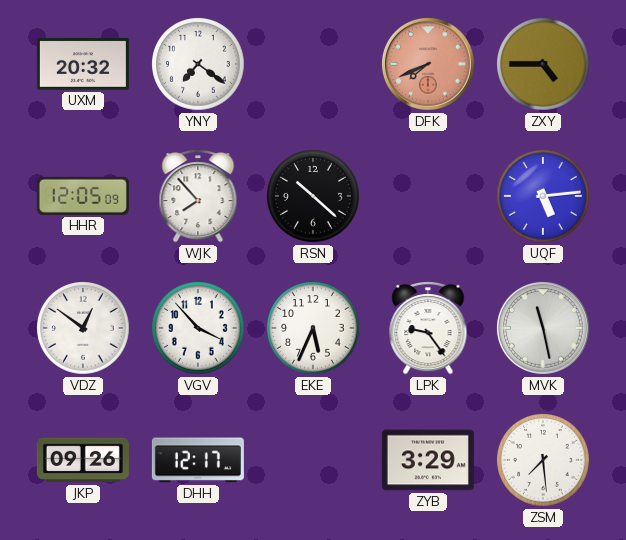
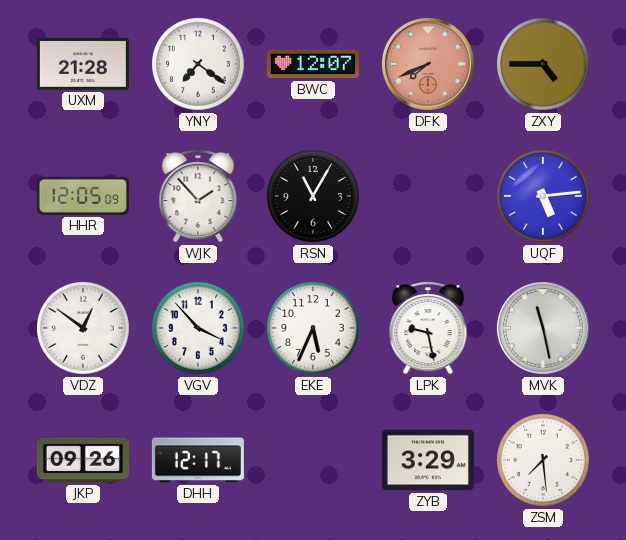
UXM: 20:32 -> 21:28
BWC: none -> 12:07
WJK: 7:53 -> 1:53
RSN: 10:22 -> 11:05
LPK: 9:24 -> 9:28
